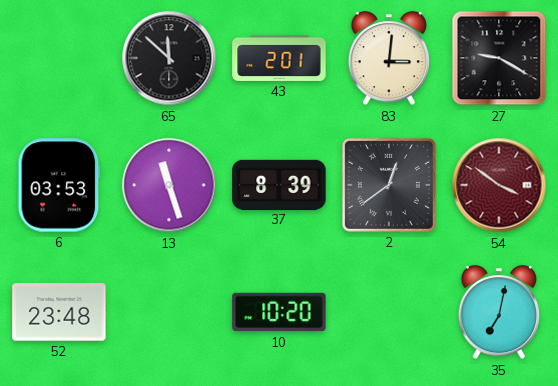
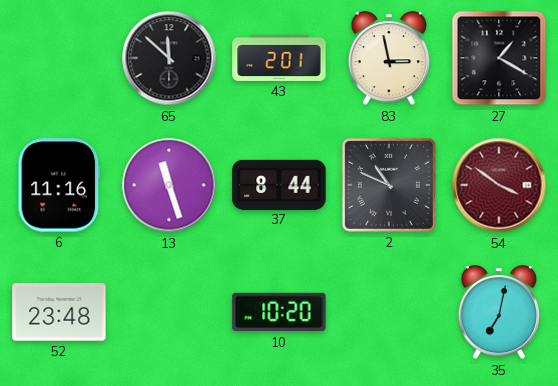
83: 3:01 -> 2:58
27: 9:20 -> 1:20
6: 03:53 -> 11:16
37: 8:39 -> 8:44
2: 12:39 -> 10:49
